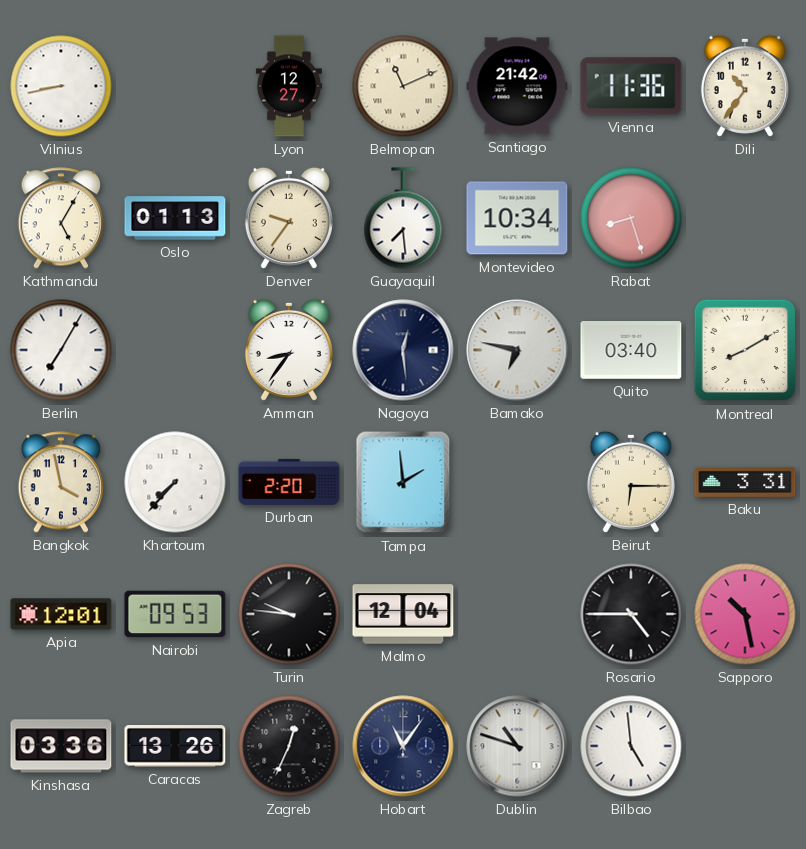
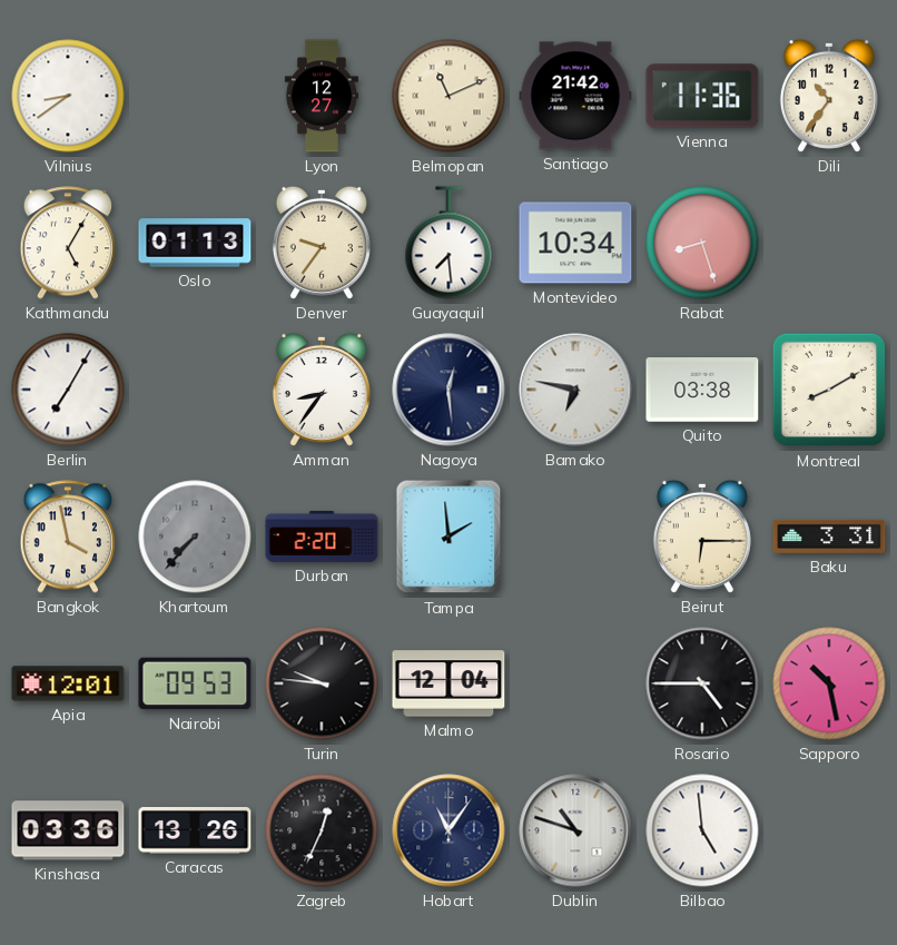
Vilnius: 8:43 -> 8:39
Quito: 03:40 -> 03:38
Khartoum dial: white -> grey
